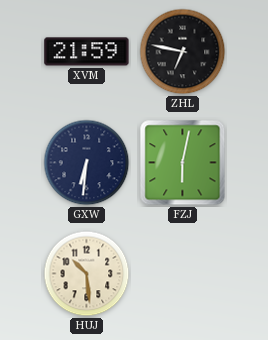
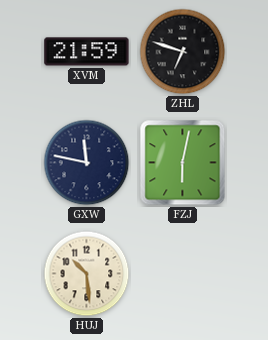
ZHL: 6:47 -> 6:48
GXW: 6:31 -> 11:47
